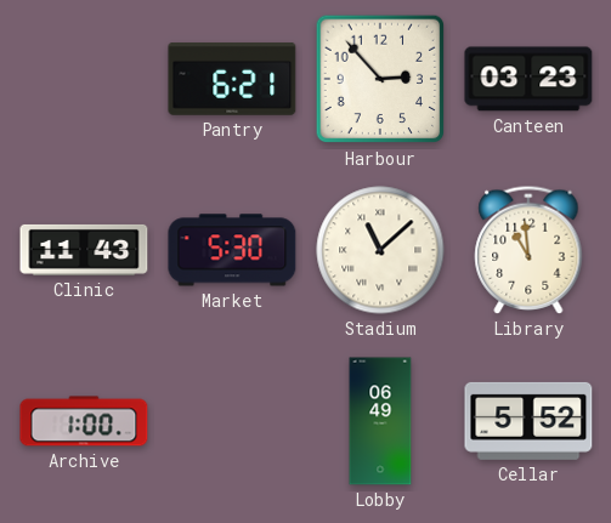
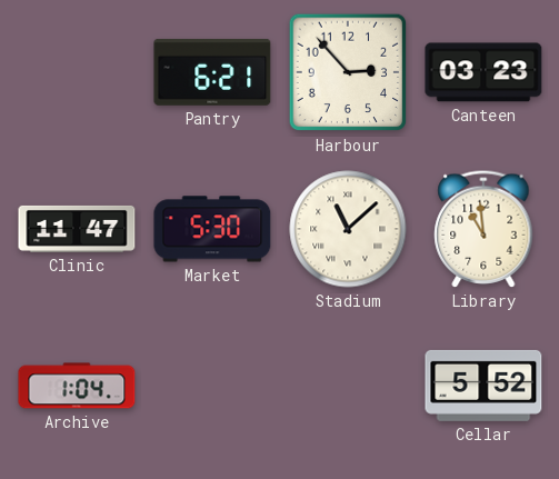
Clinic: 11:43 -> 11:47
Archive: 1:00 -> 1:04
Lobby: 06:49 -> none
